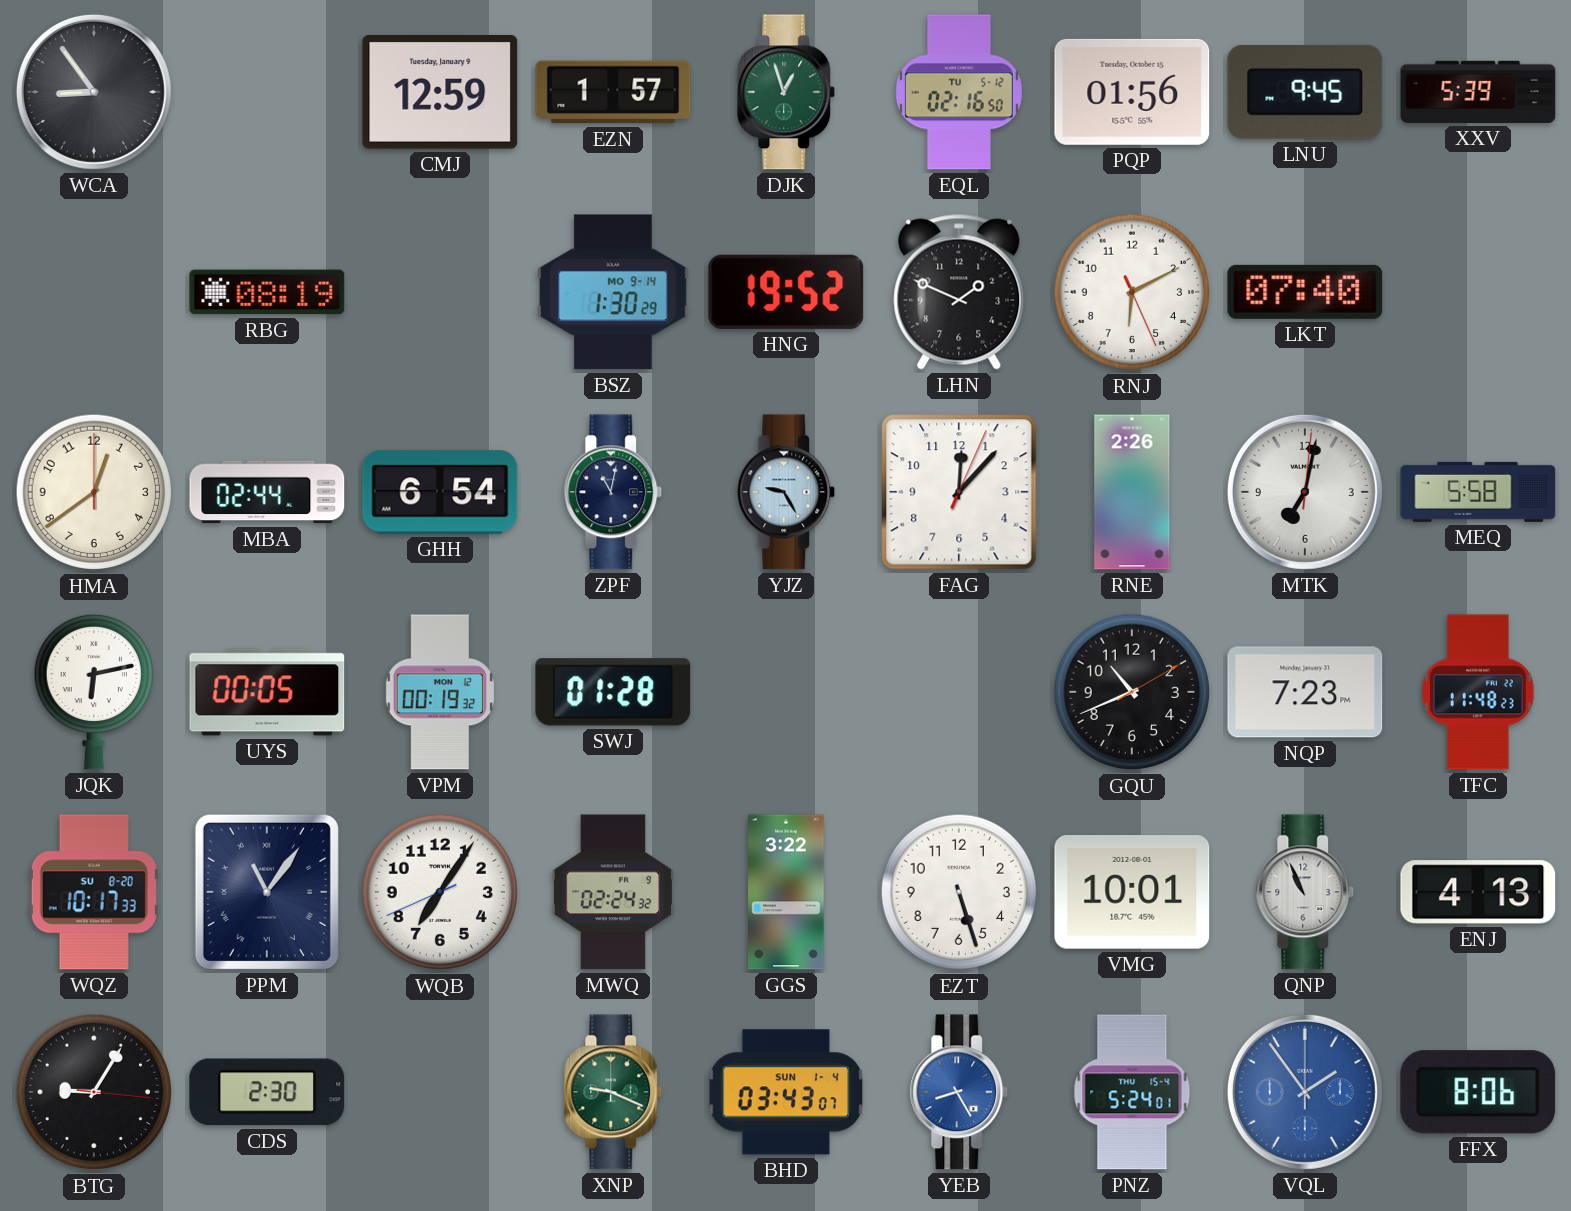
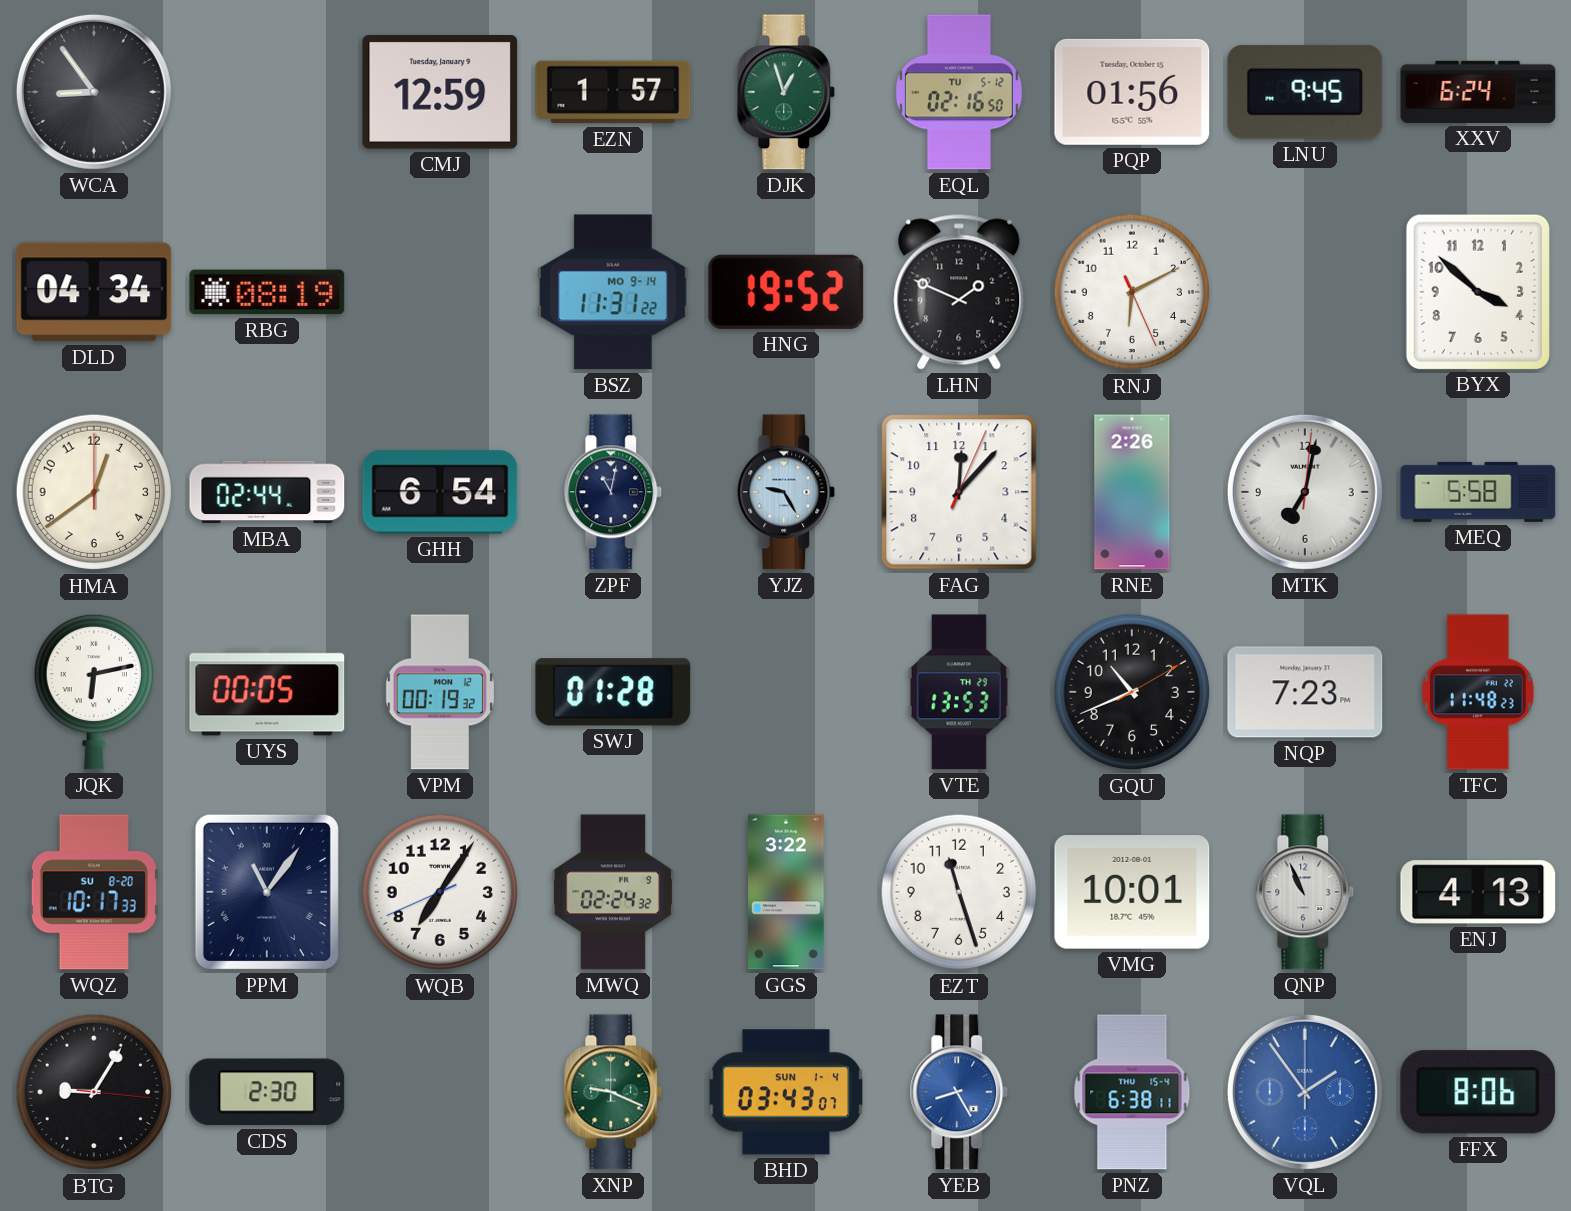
XXV: 5:39 -> 6:24
DLD: none -> 04:34
BSZ: 1:30 -> 11:31
LKT: 07:40 -> none
BYX: none -> 3:52
VTE: none -> 13:53
EZT: 5:27 -> 11:27
PNZ: 5:24 -> 6:38
